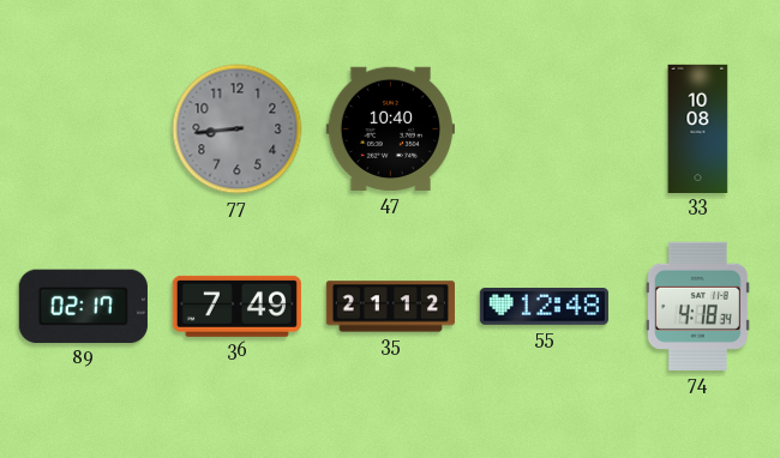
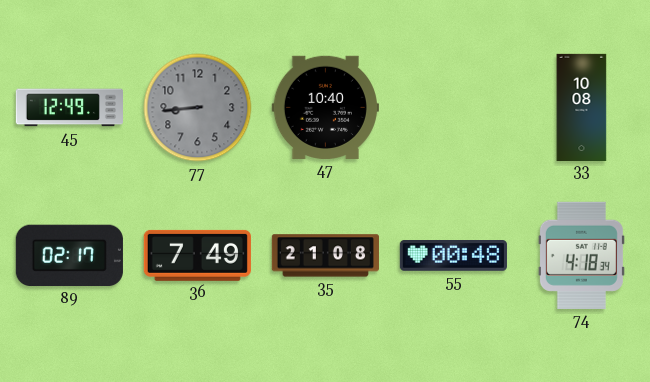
45: none -> 12:49
35: 21:12 -> 21:08
55: 12:48 -> 00:48
